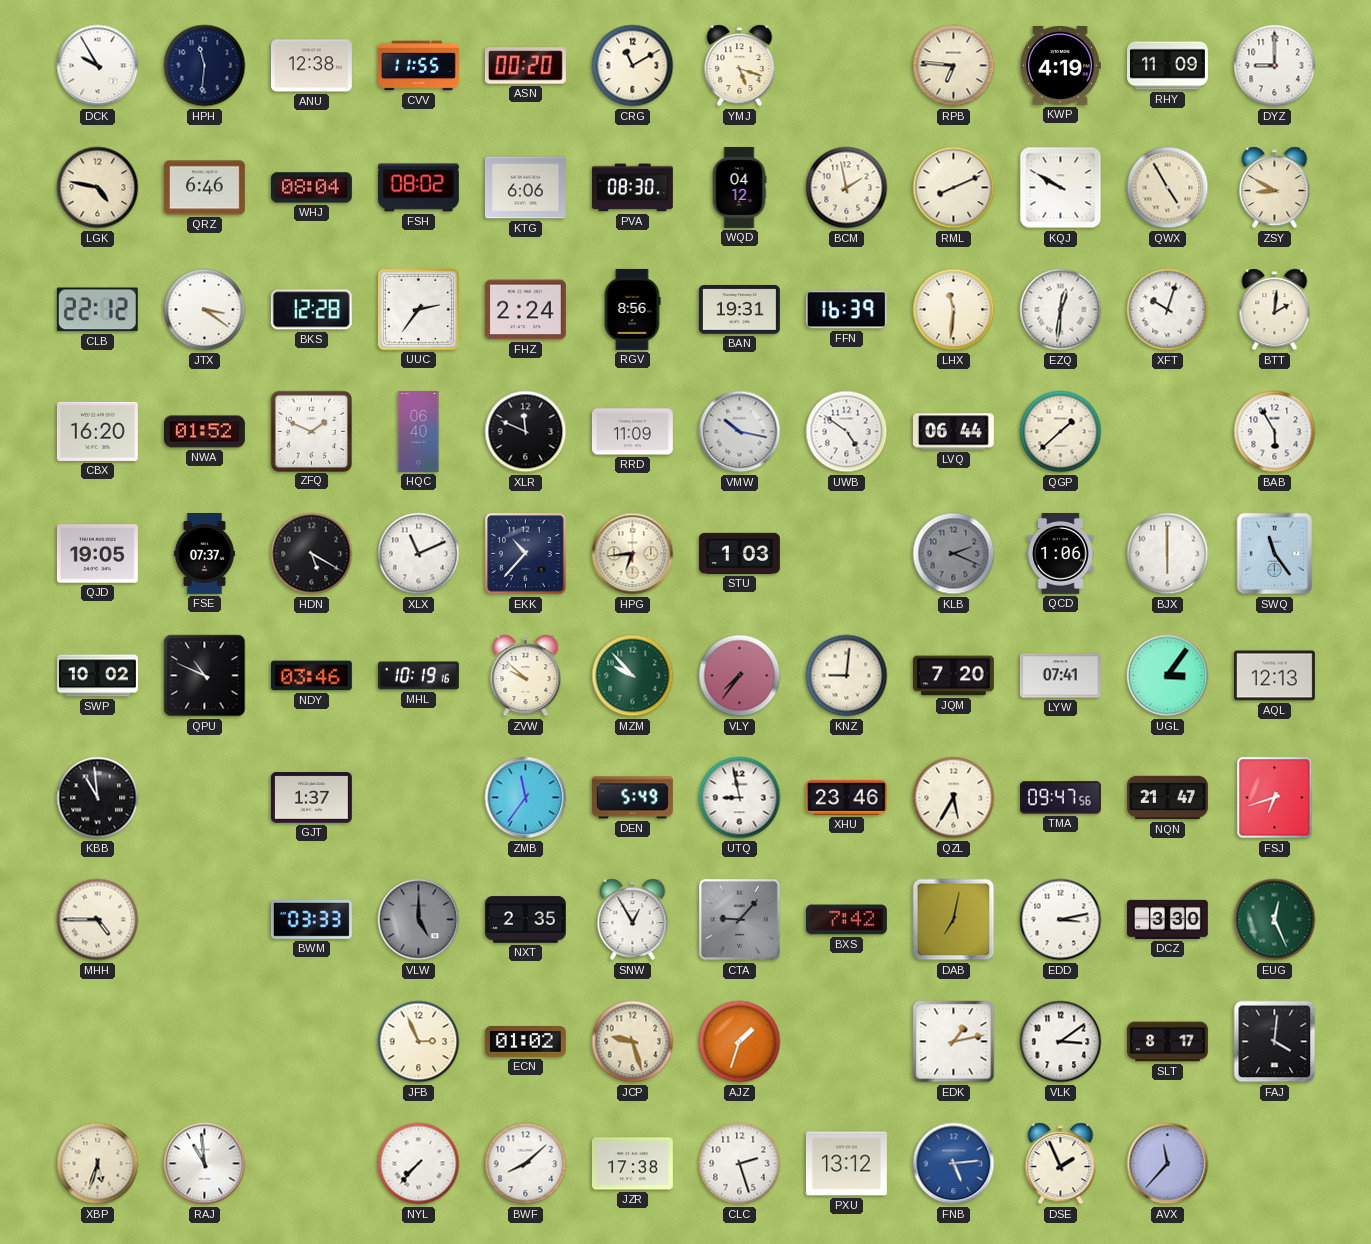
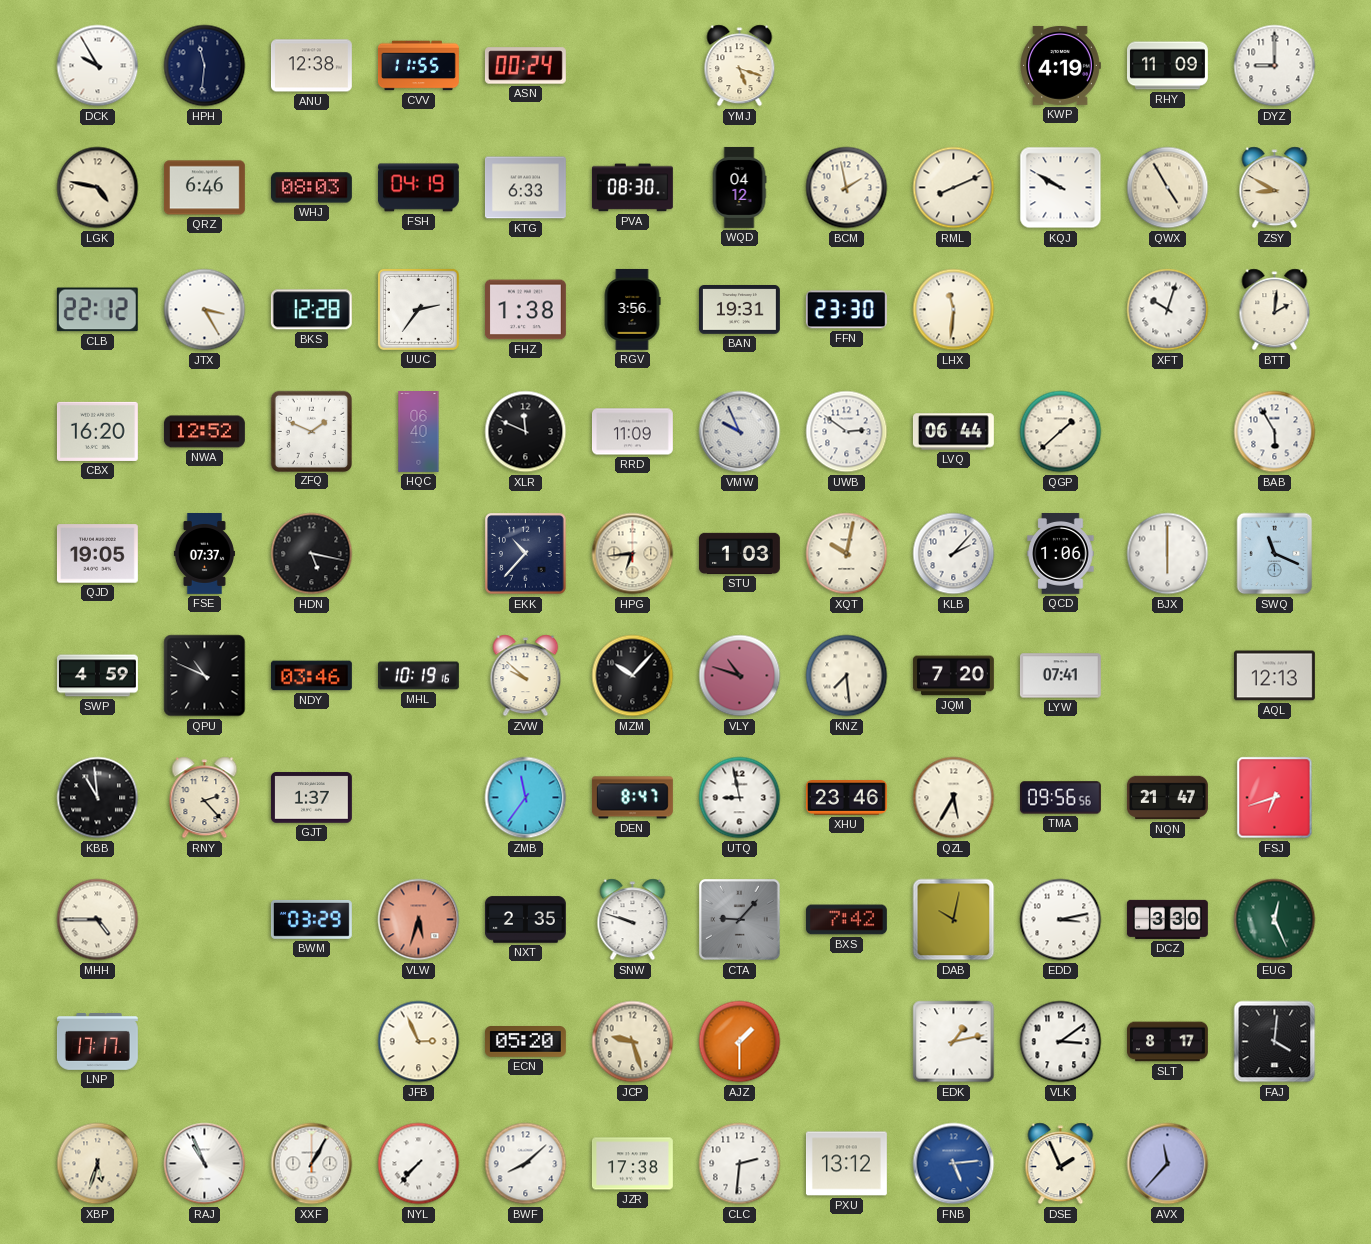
ASN: 00:20 -> 00:24
CRG: 11:10 -> none
RPB: 6:46 -> none
WHJ: 08:04 -> 08:03
FSH: 08:02 -> 04:19
KTG: 6:06 -> 6:33
JTX: 3:21 -> 3:25
FHZ: 2:24 -> 1:38
RGV: 8:56 -> 3:56
FFN: 16:39 -> 23:30
EZQ: 12:31 -> none
NWA: 01:52 -> 12:52
VMW: 10:17 -> 9:56
UWB: 4:51 -> 2:51
HDN: 5:20 -> 5:17
XLX: 11:11 -> none
XQT: none -> 10:02
KLB: 2:19 -> 2:07
KLB dial: grey -> white
SWQ: 11:24 -> 11:19
SWP: 10:02 -> 4:59
MZM: 9:53 -> 10:07
MZM dial: green -> black
VLY: 7:36 -> 10:48
KNZ: 9:01 -> 7:29
UGL: 3:06 -> none
RNY: none -> 2:23
DEN: 5:49 -> 8:47
TMA: 09:47 -> 09:56
BWM: 03:33 -> 03:29
VLW: 5:00 -> 5:33
VLW dial: grey -> salmon
SNW: 12:55 -> 9:48
DAB: 7:02 -> 10:02
LNP: none -> 17:17
ECN: 01:02 -> 05:20
AJZ: 1:33 -> 1:30
RAJ: 10:59 -> 10:56
XXF: none -> 1:05
CLC: 2:27 -> 2:31
